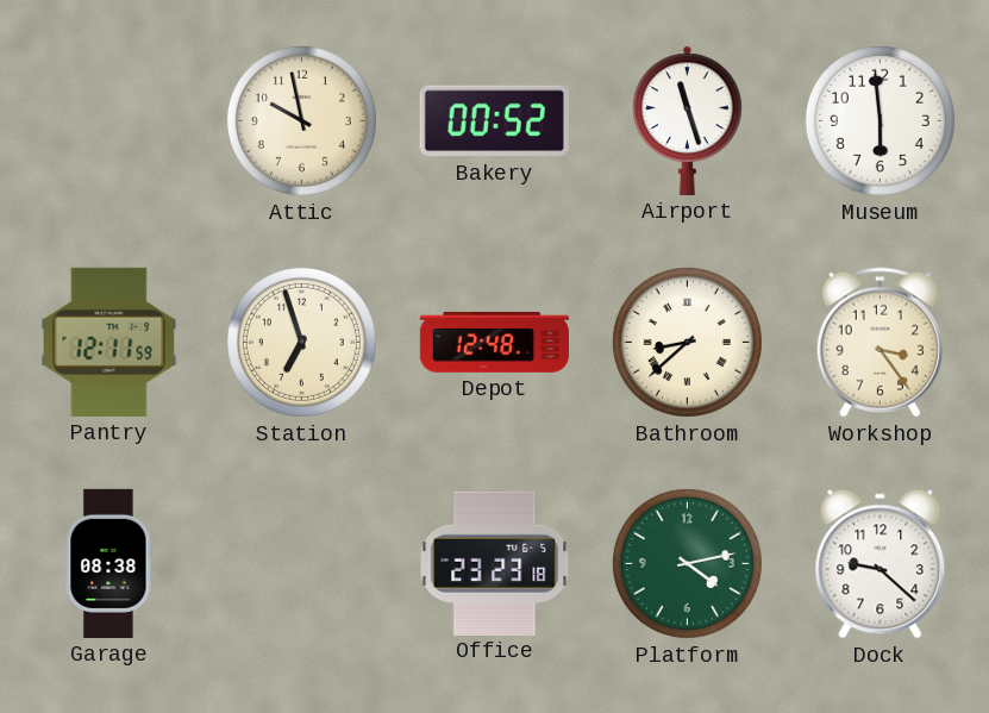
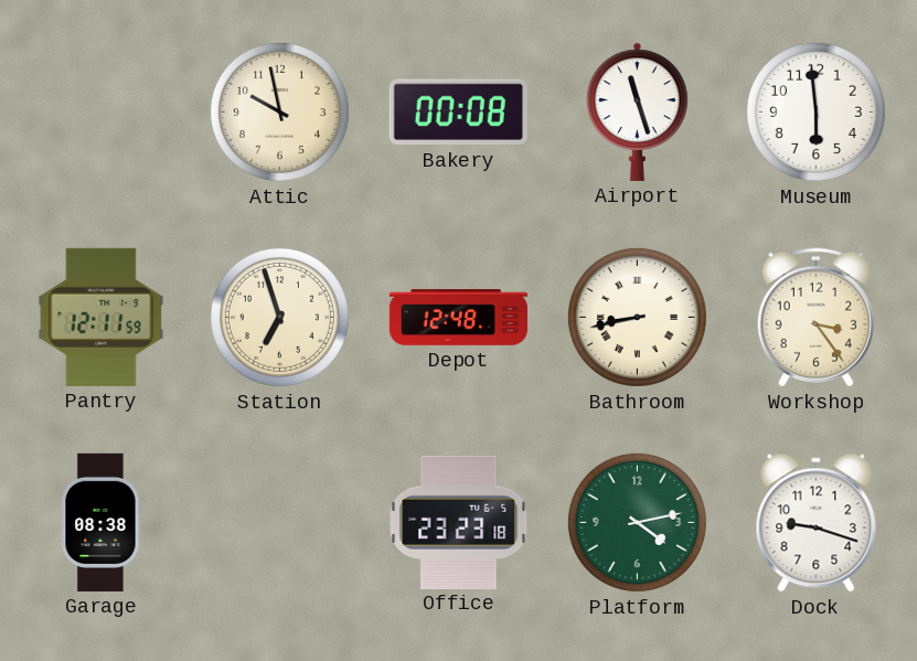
Bakery: 00:52 -> 00:08
Bathroom: 8:38 -> 8:43
Dock: 9:22 -> 9:18
